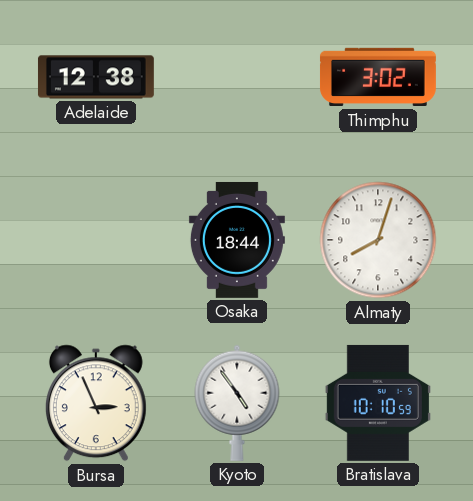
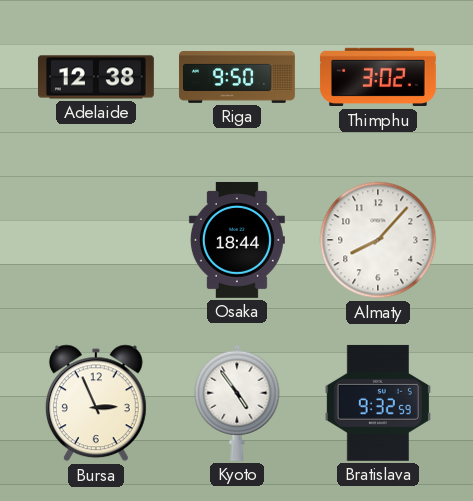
Riga: none -> 9:50
Almaty: 8:03 -> 8:07
Bratislava: 10:10 -> 9:32
